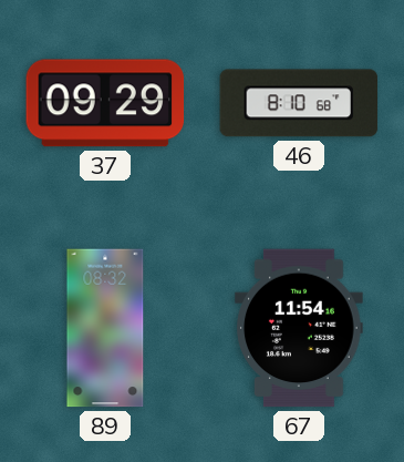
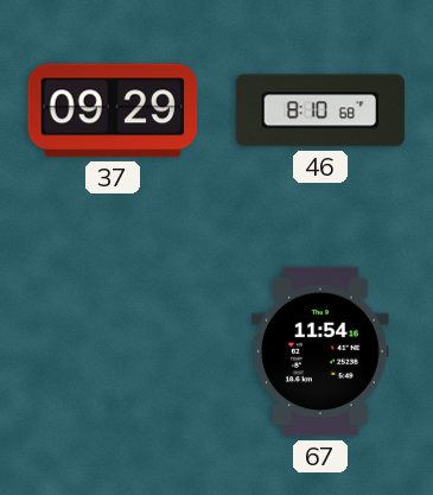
89: 08:32 -> none
